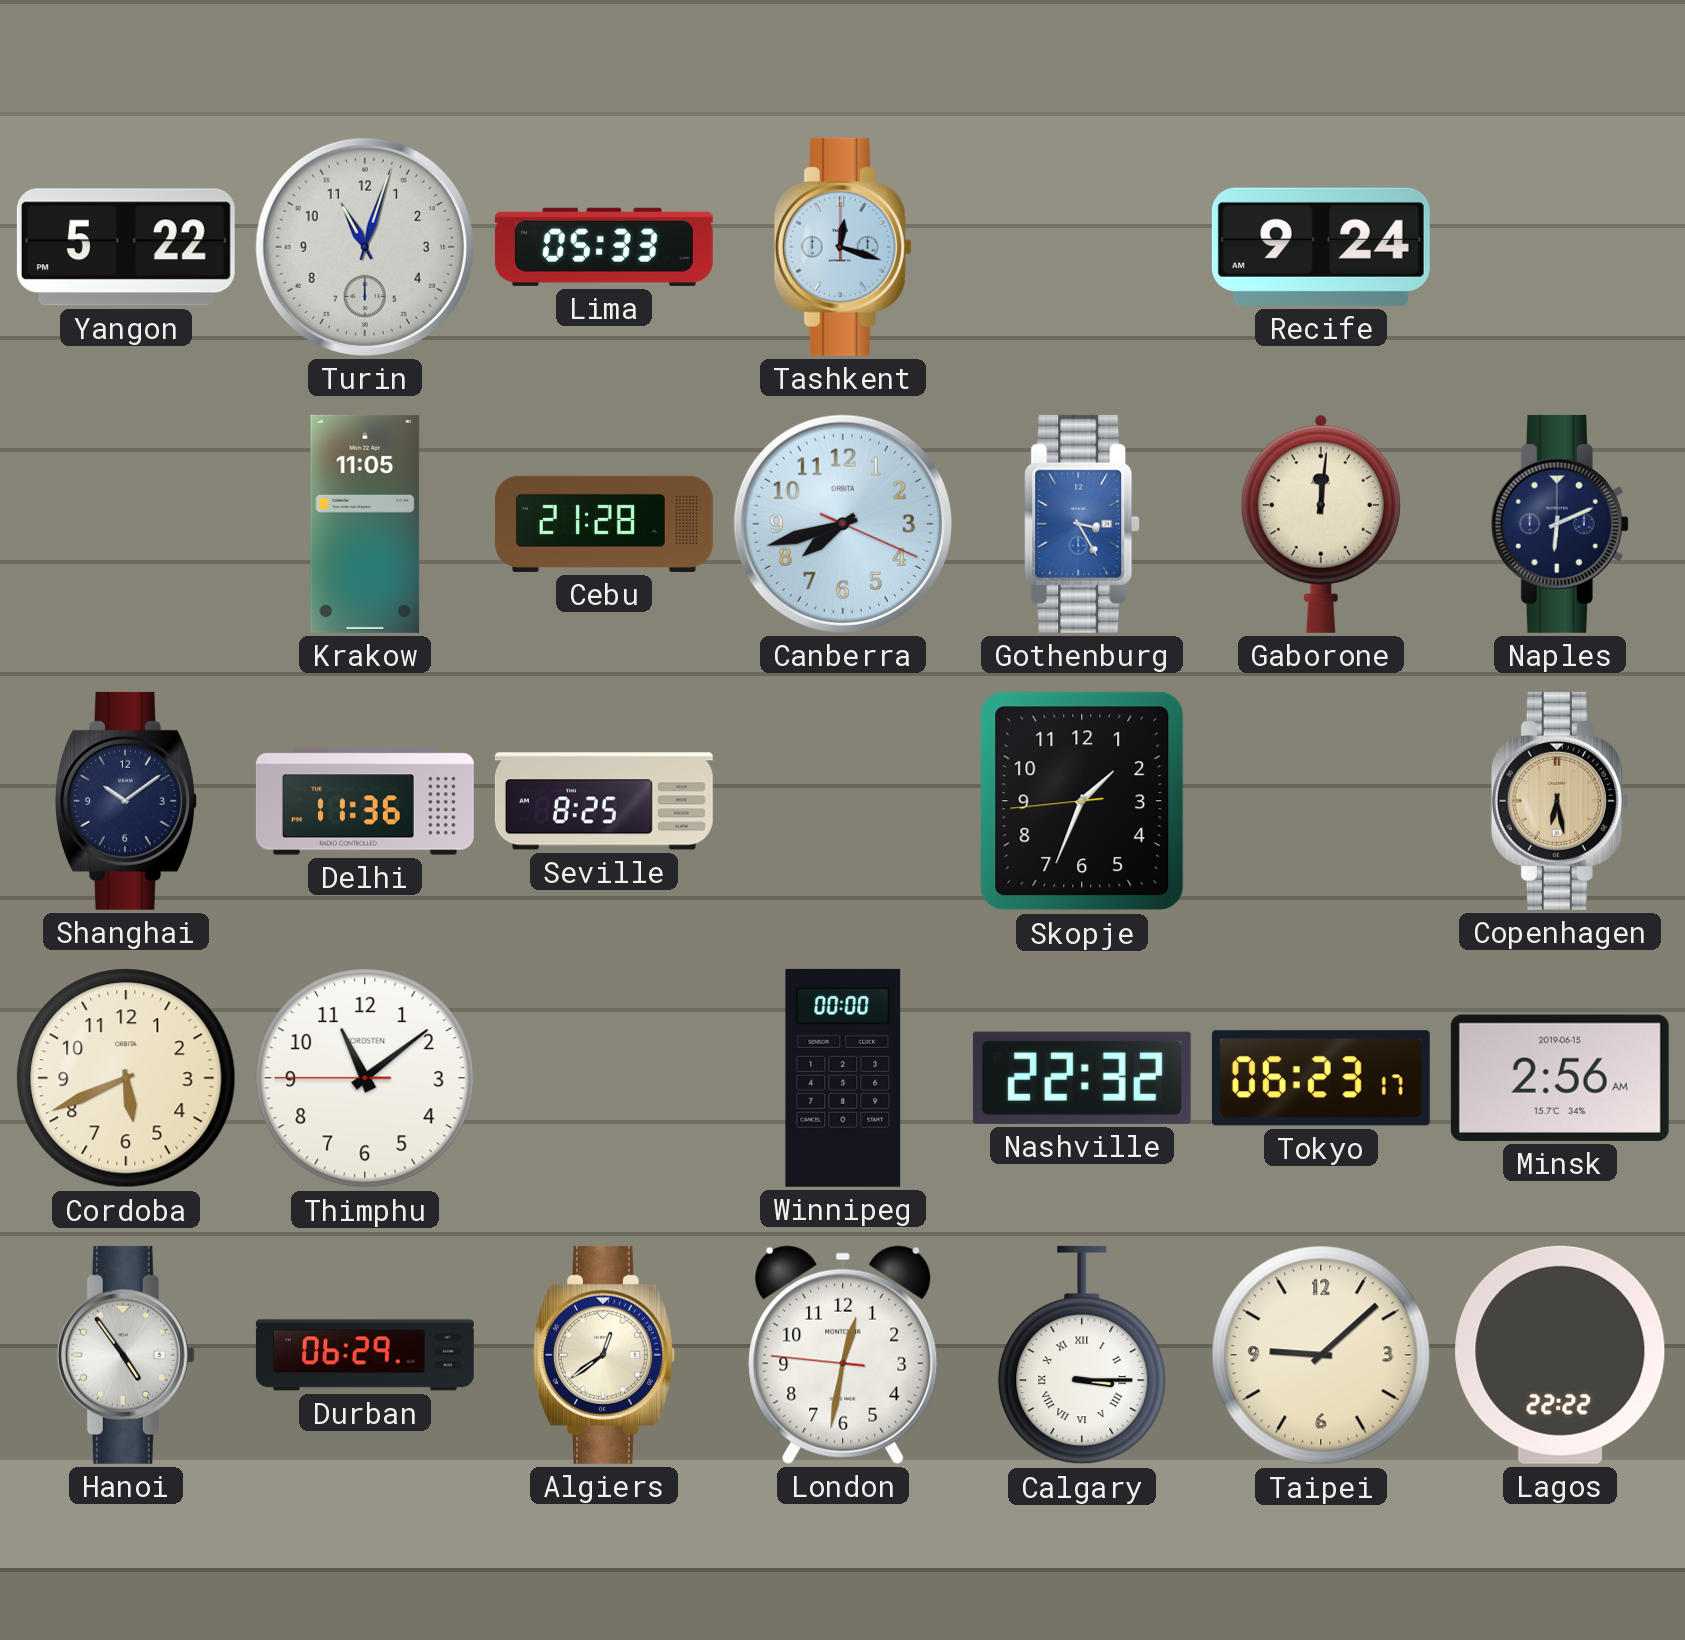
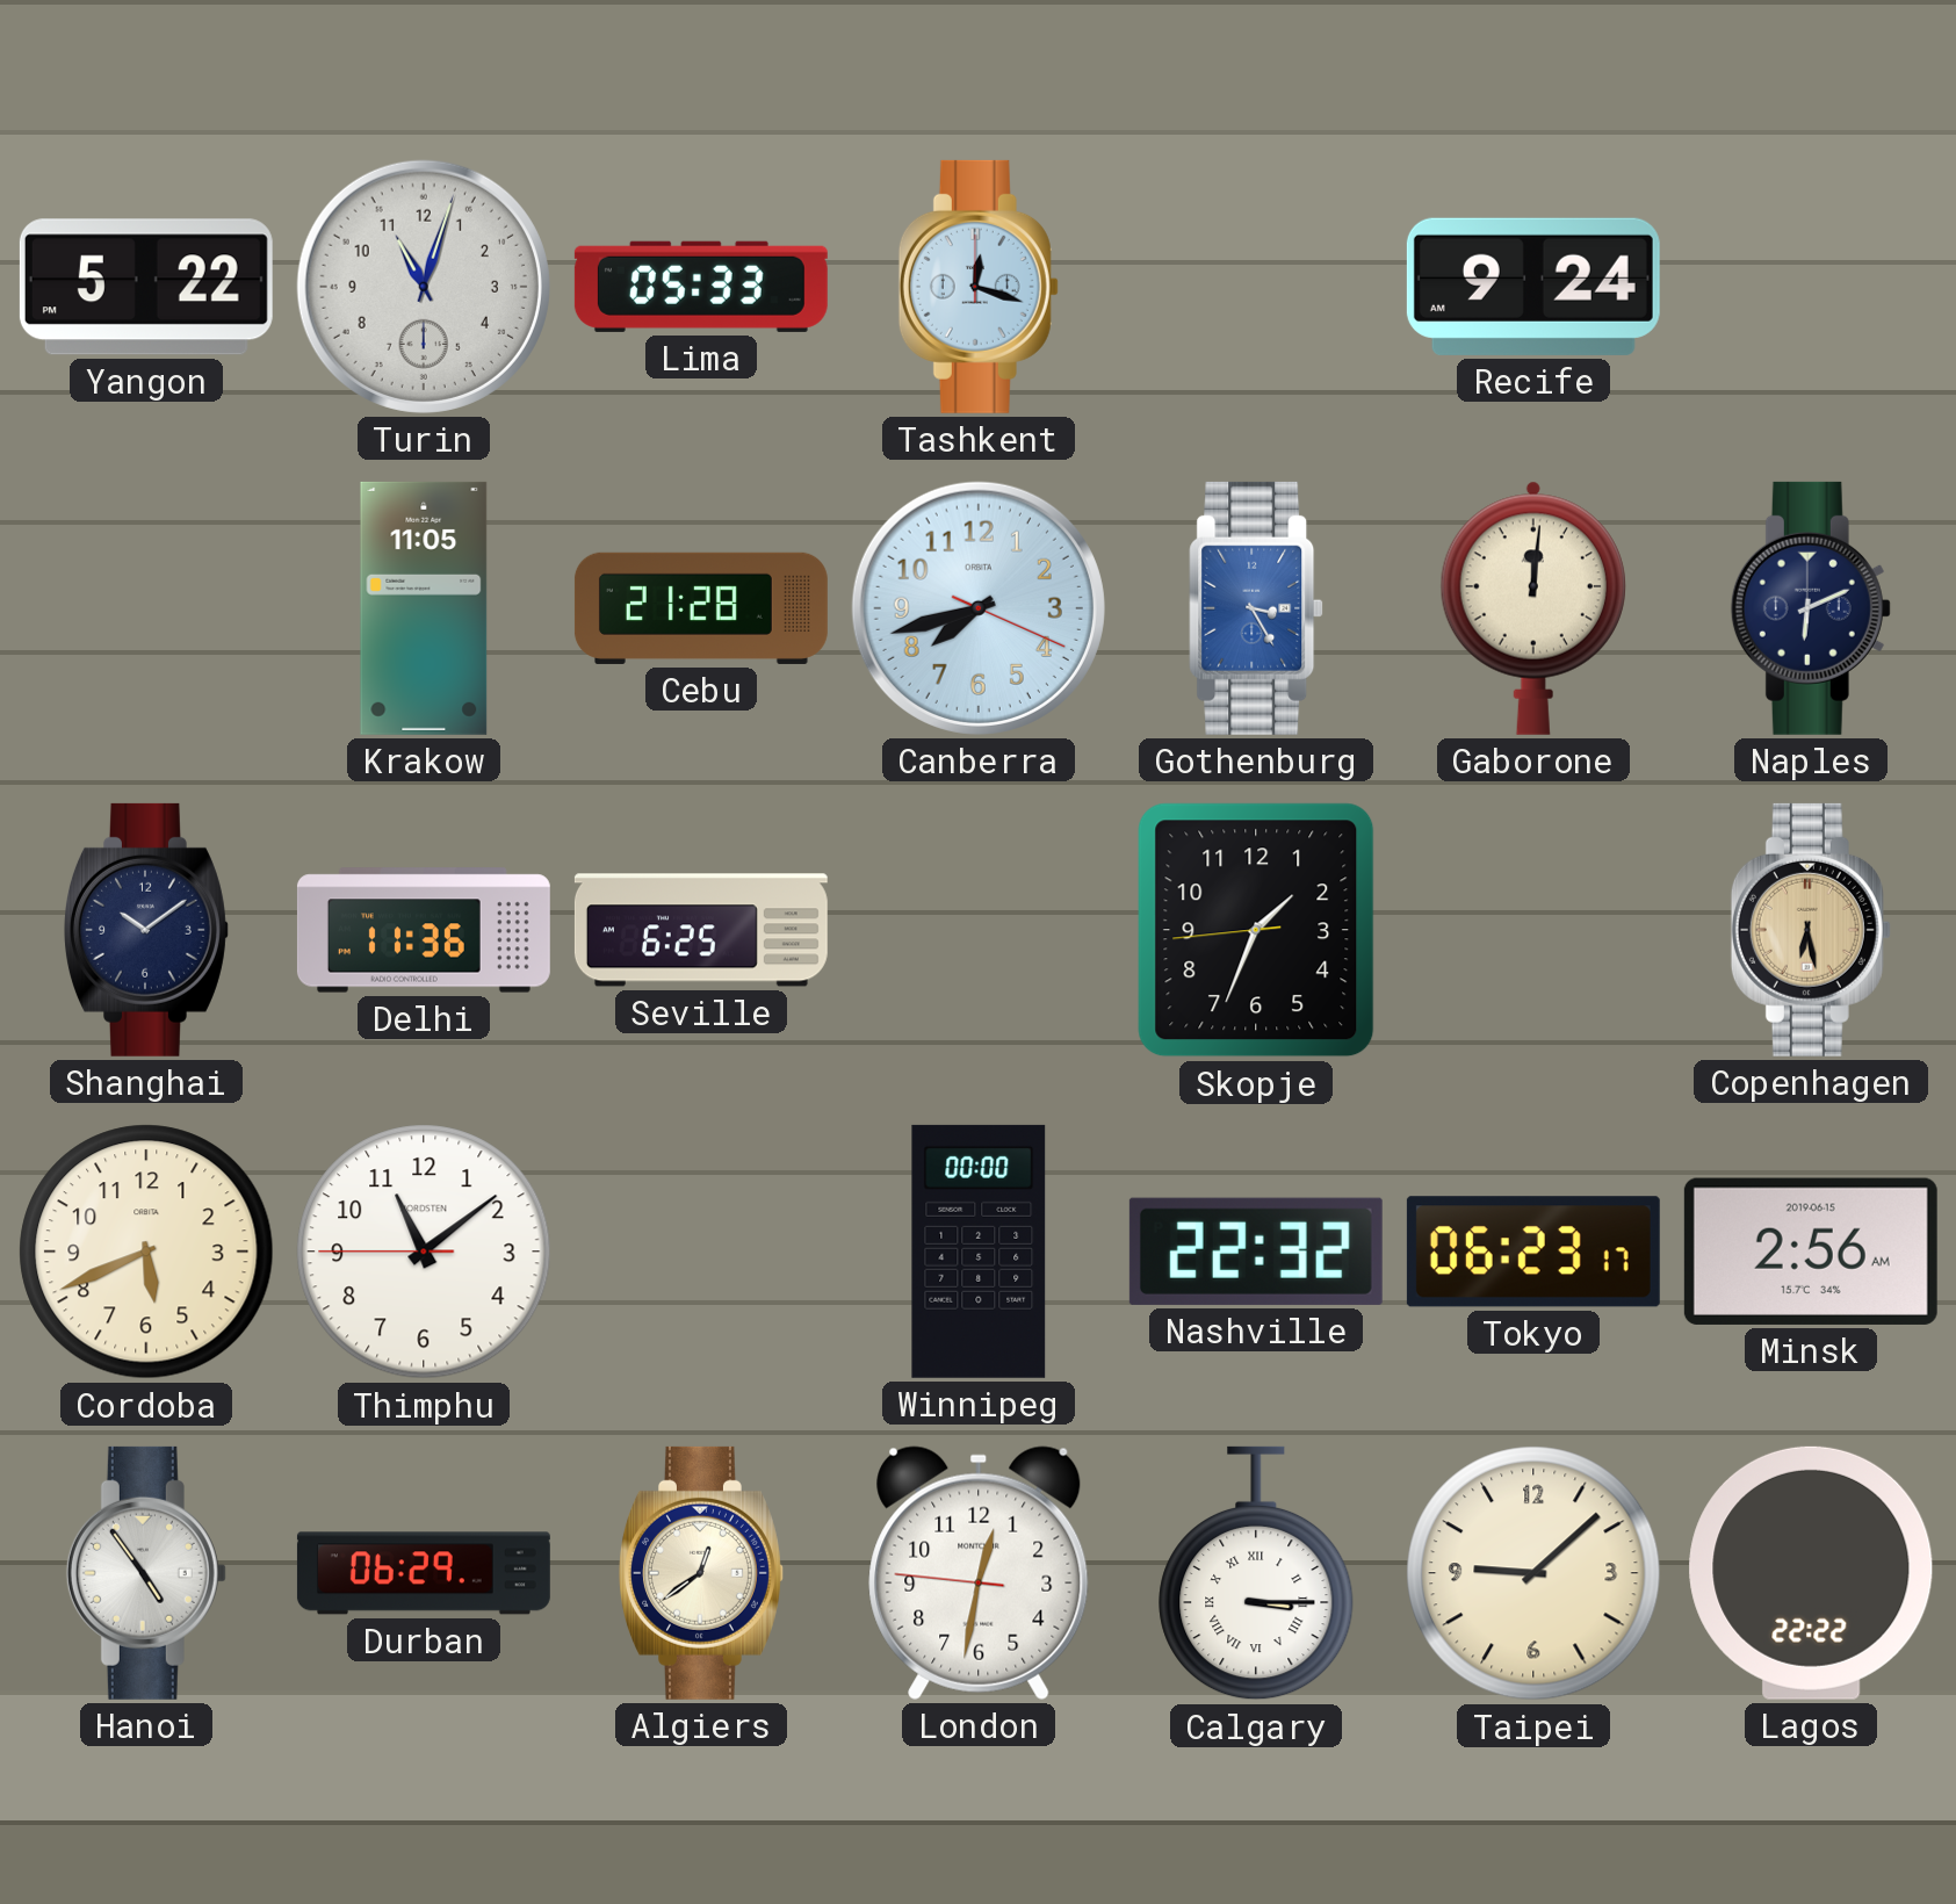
Seville: 8:25 -> 6:25
